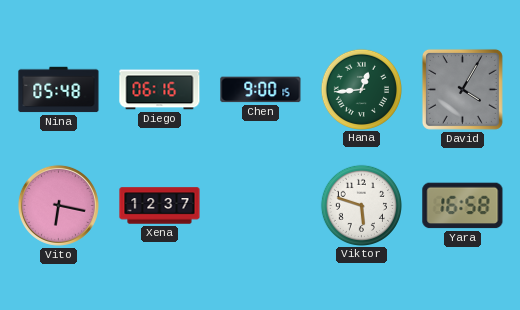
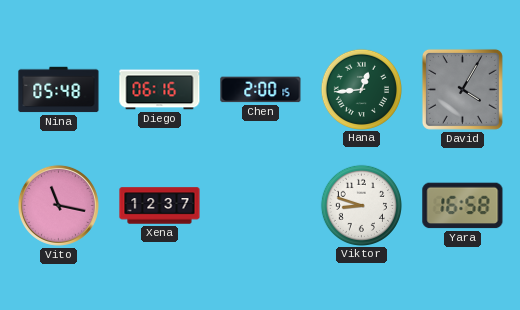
Chen: 9:00 -> 2:00
Vito: 6:17 -> 11:17
Viktor: 5:48 -> 8:48
